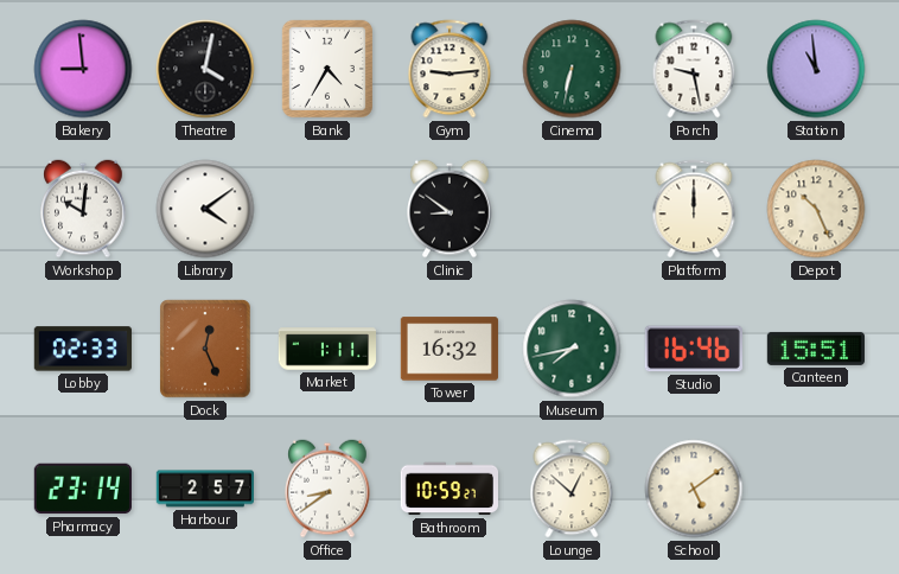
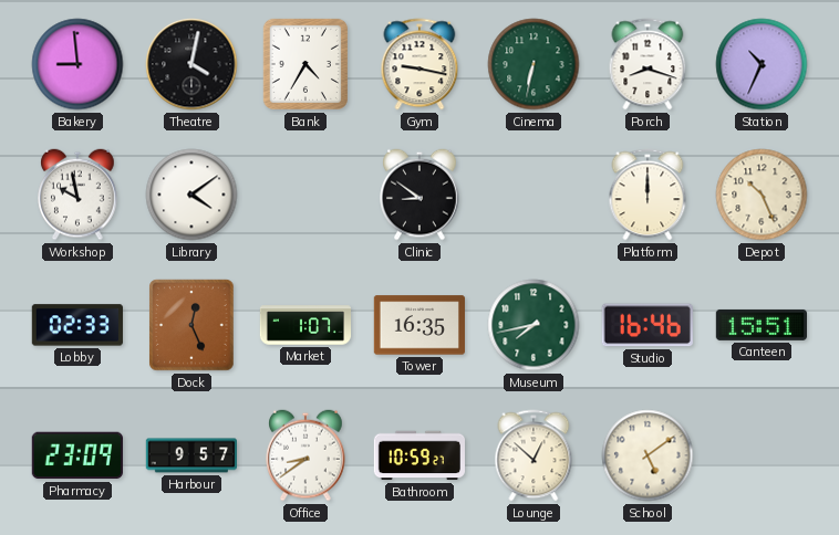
Gym: 9:14 -> 9:17
Porch: 9:28 -> 8:18
Station: 10:59 -> 10:34
Workshop: 10:01 -> 9:58
Market: 1:11 -> 1:07
Tower: 16:32 -> 16:35
Pharmacy: 23:14 -> 23:09
Harbour: 2:57 -> 9:57
